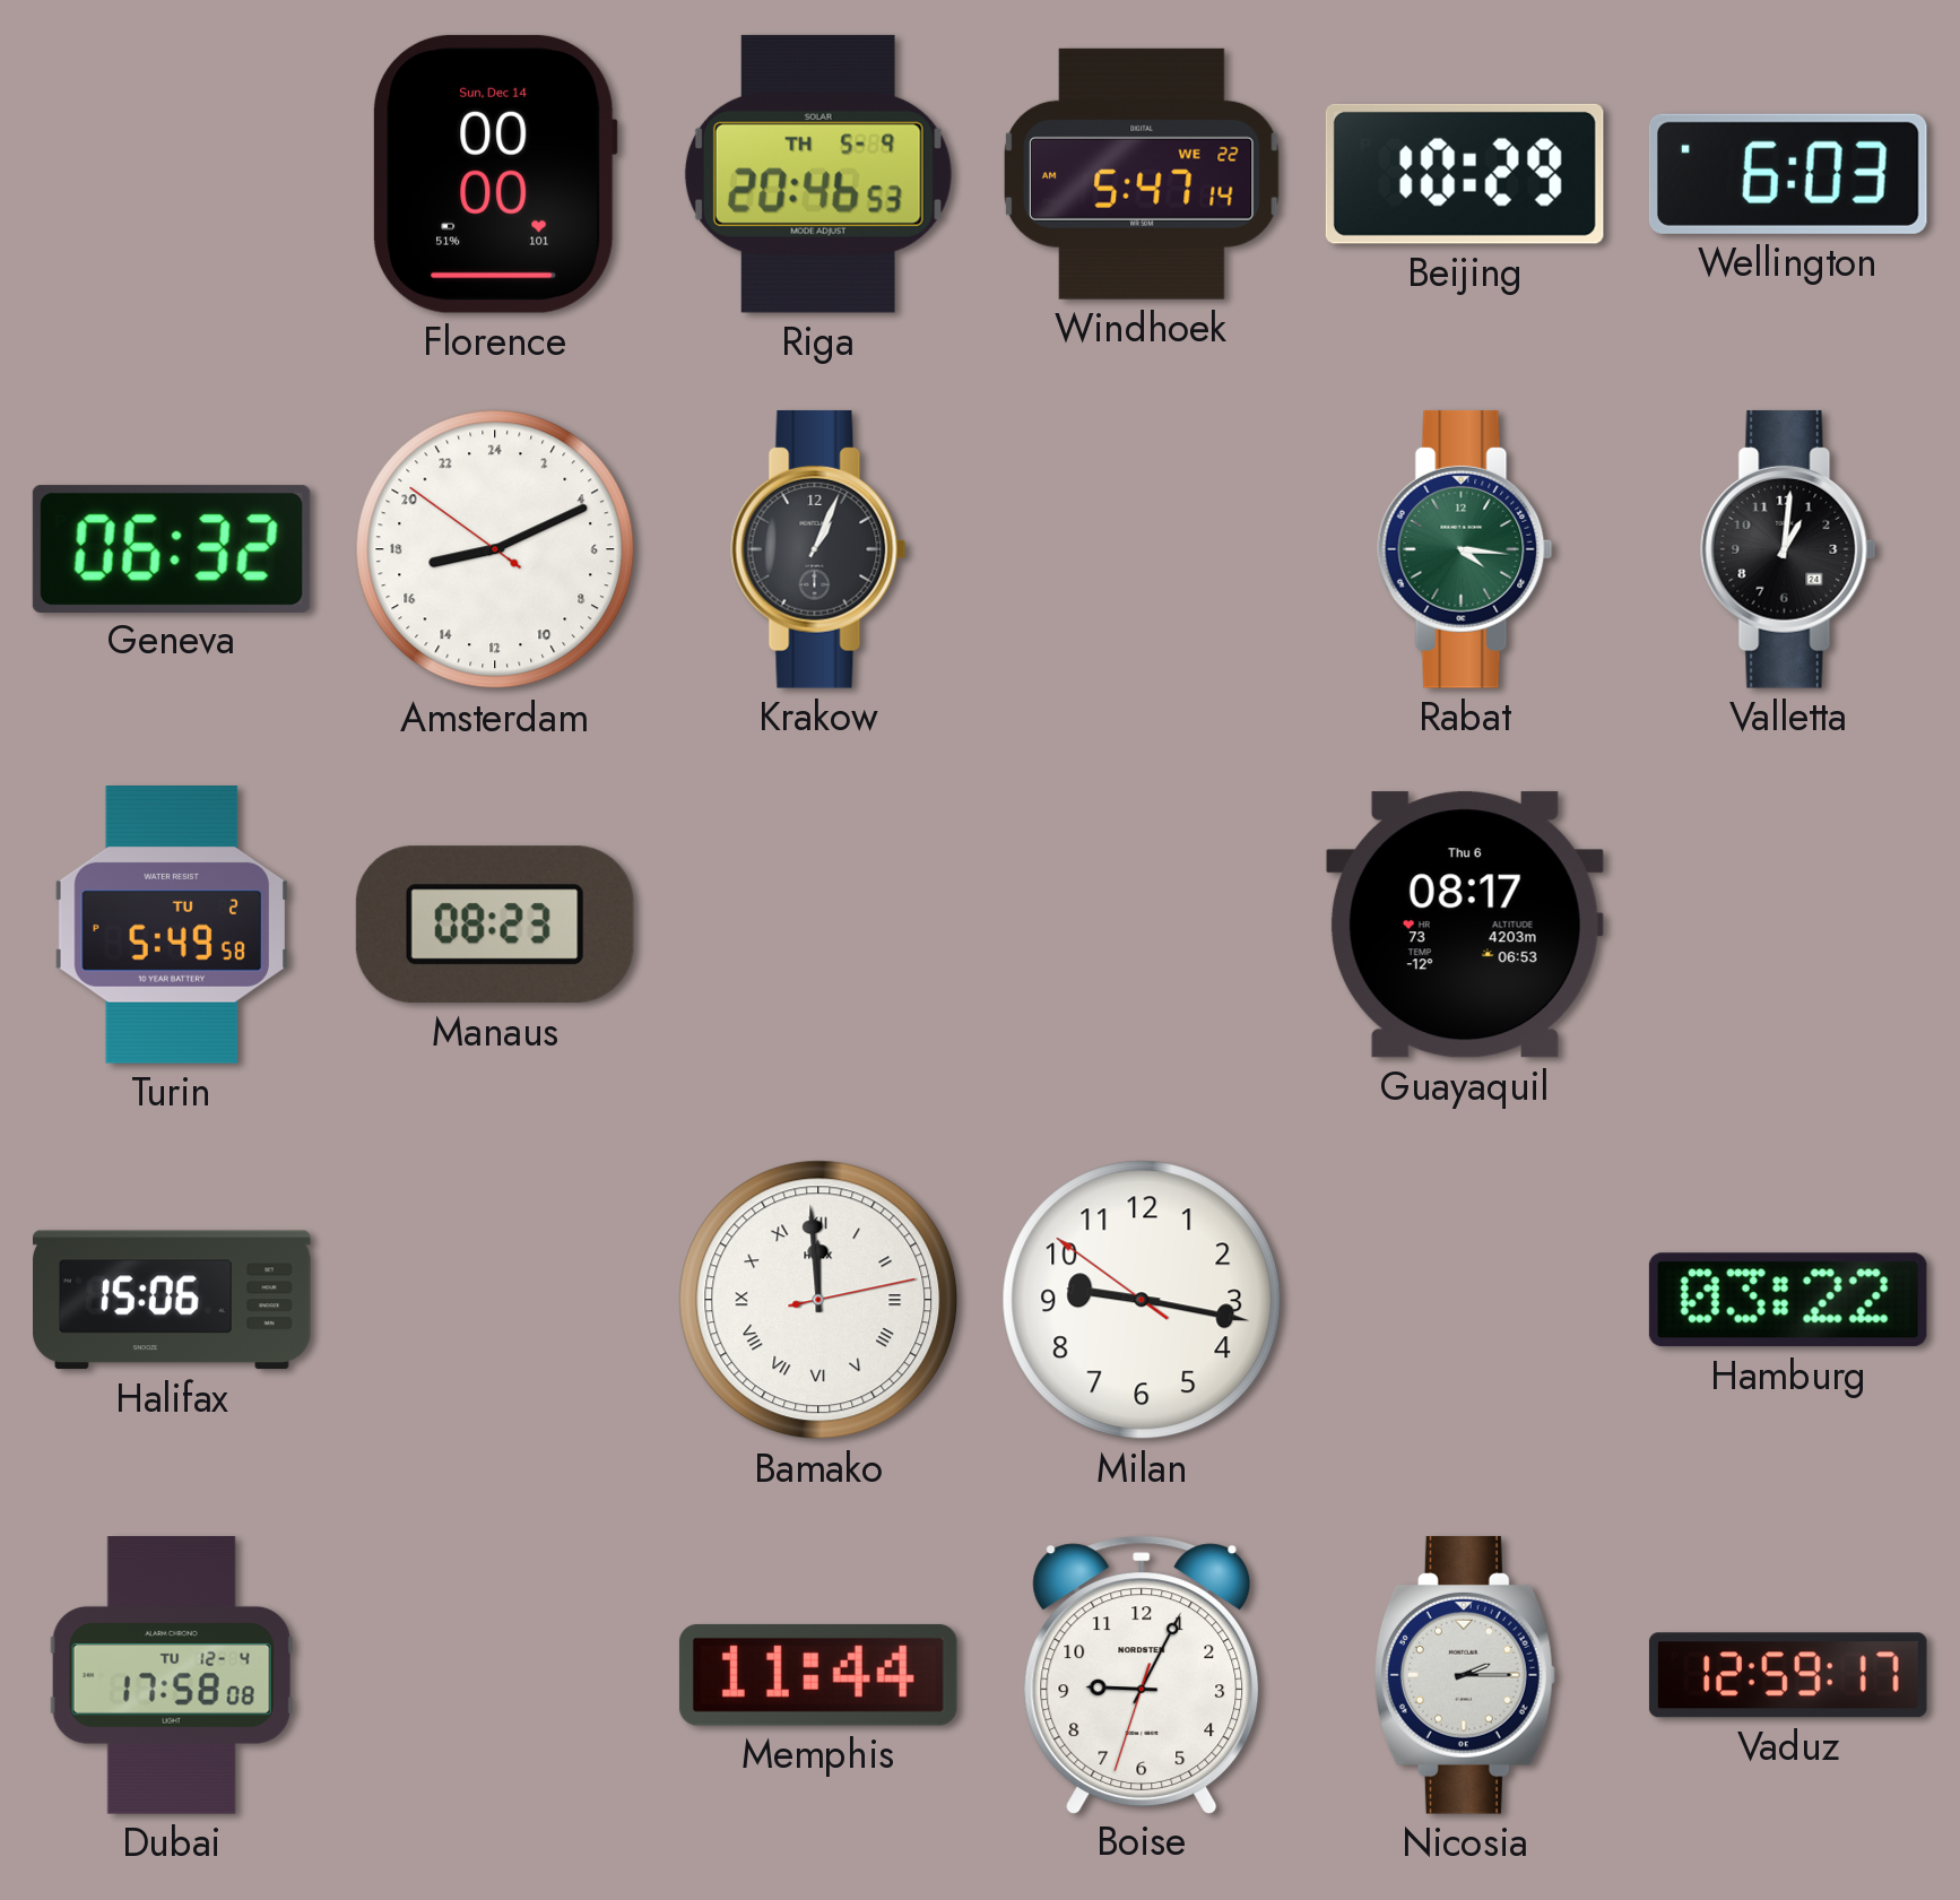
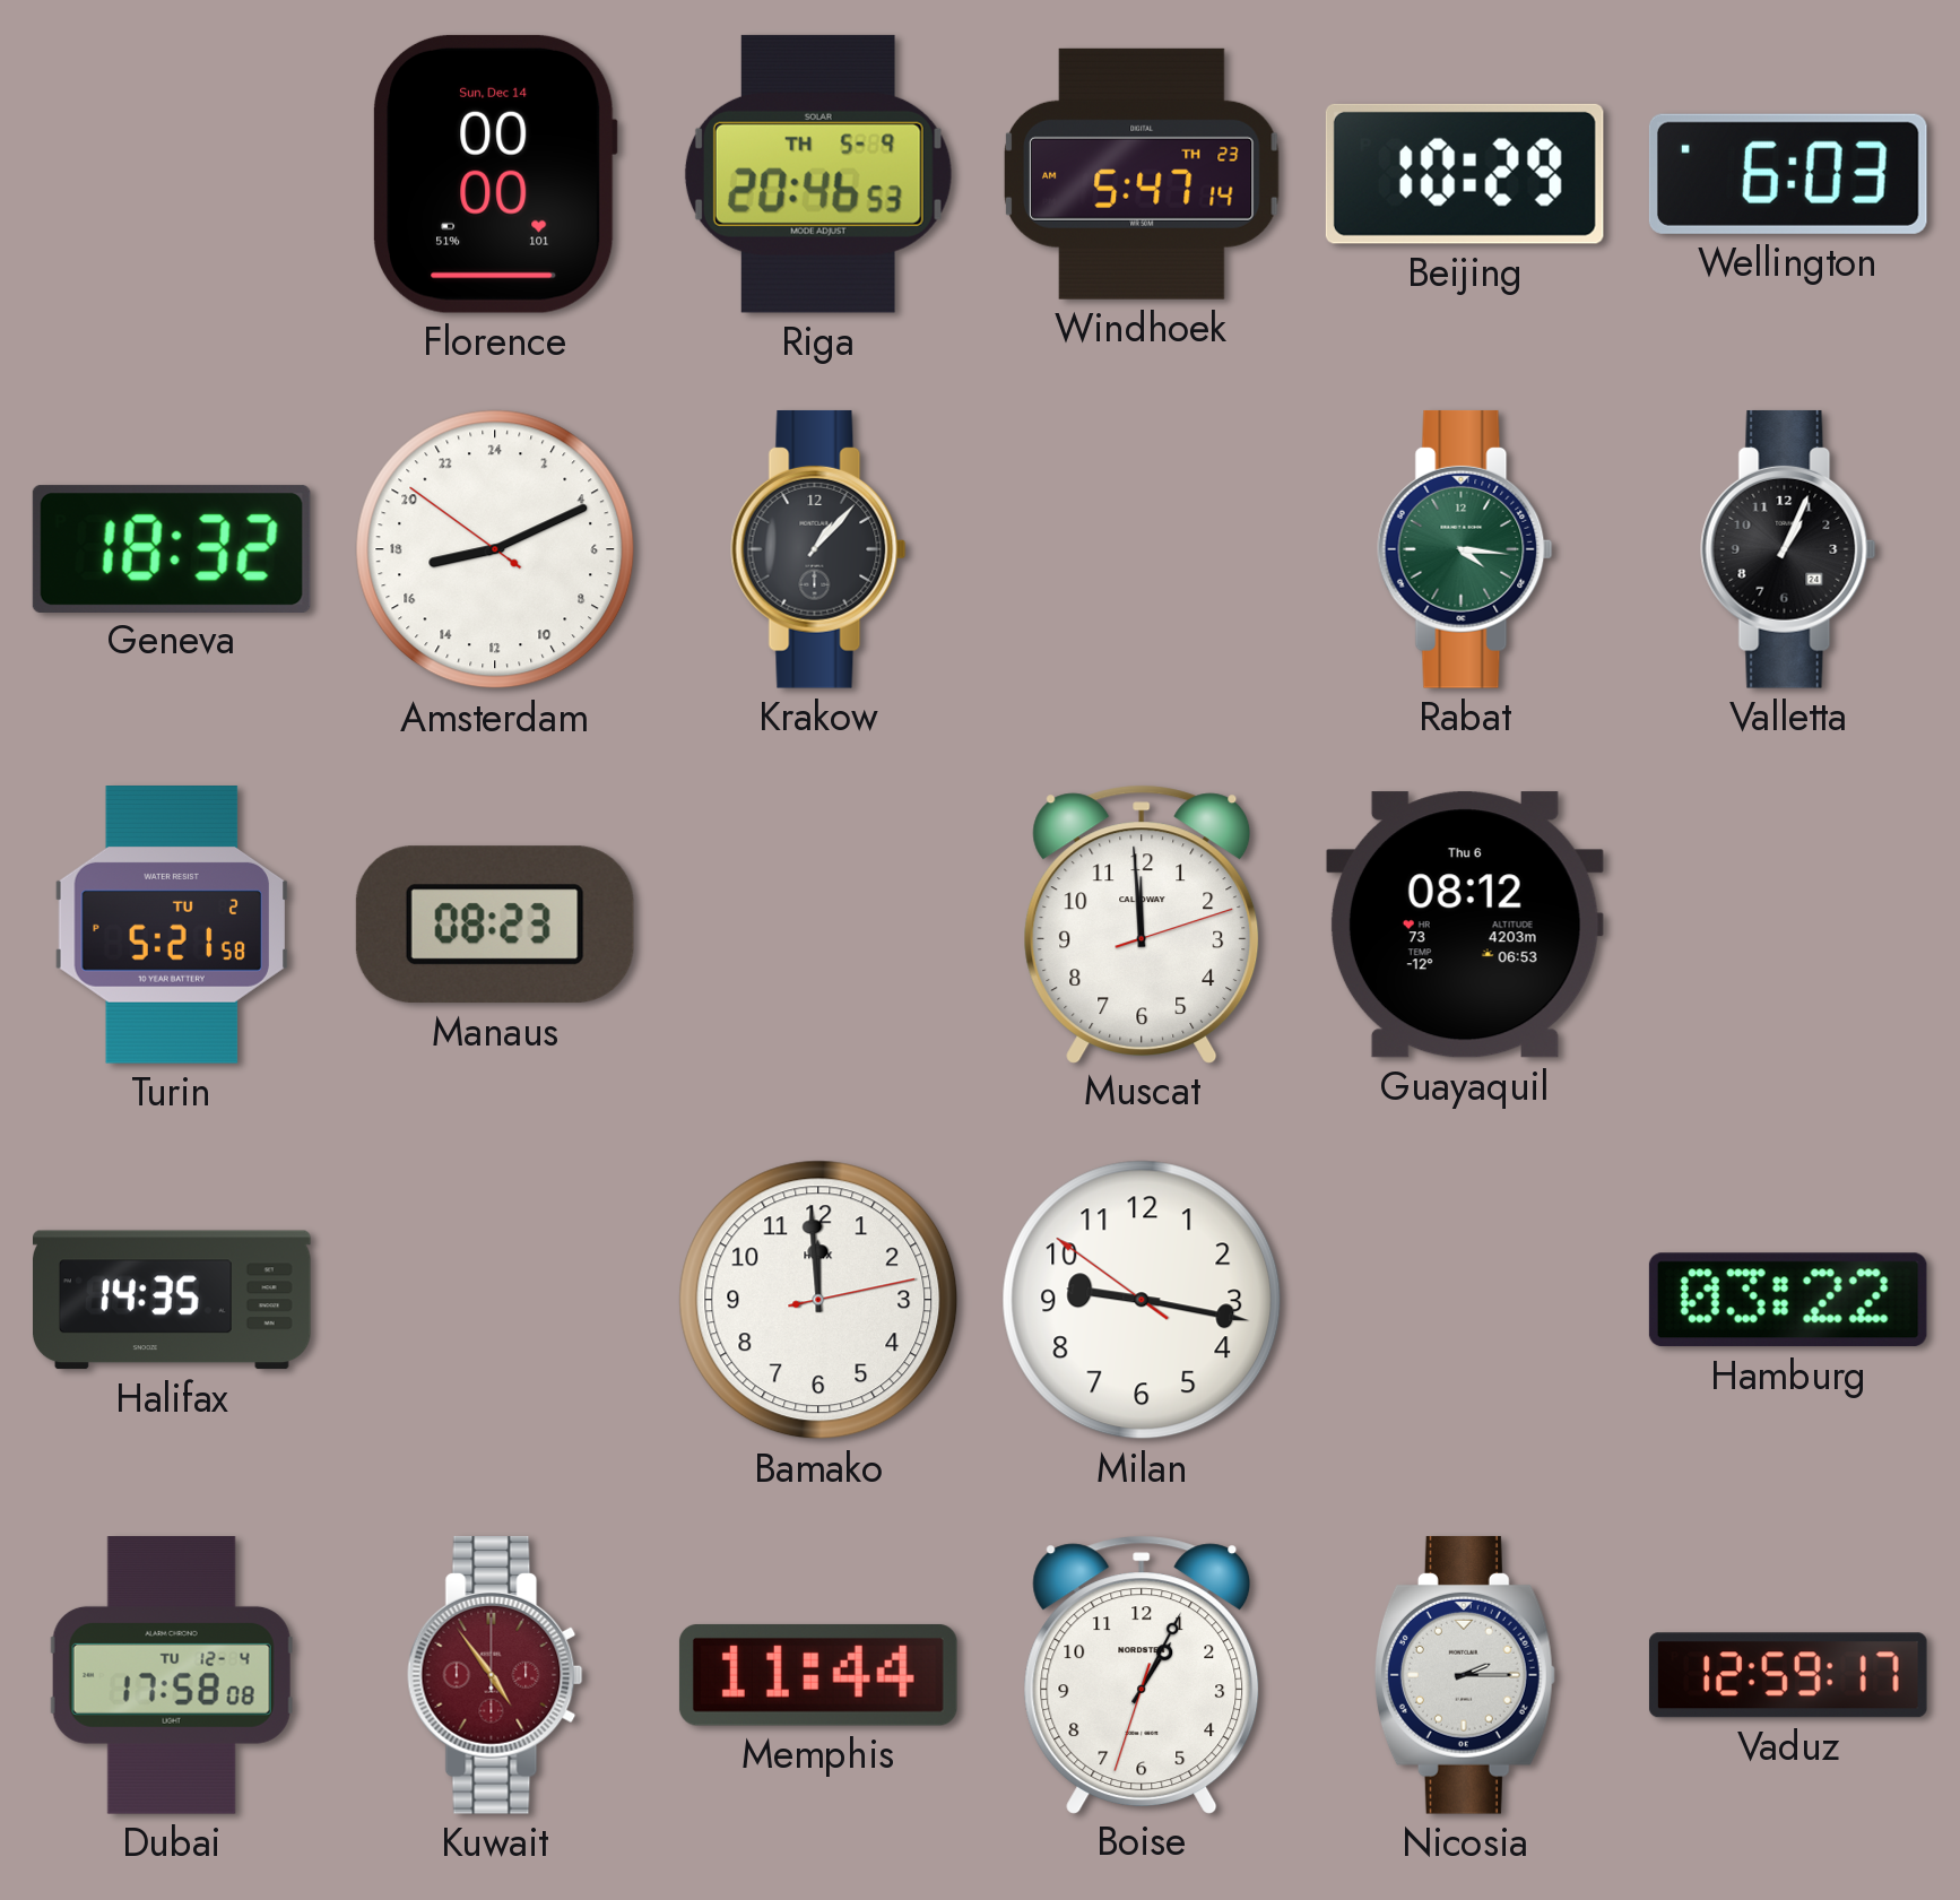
Windhoek date: WE 22 -> TH 23
Geneva: 06:32 -> 18:32
Krakow: 1:04 -> 1:07
Valletta: 1:01 -> 1:04
Turin: 5:49 -> 5:21
Muscat: none -> 11:59
Guayaquil: 08:17 -> 08:12
Halifax: 15:06 -> 14:35
Bamako numerals: Roman -> Arabic
Kuwait: none -> 4:54
Boise: 9:04 -> 1:04
